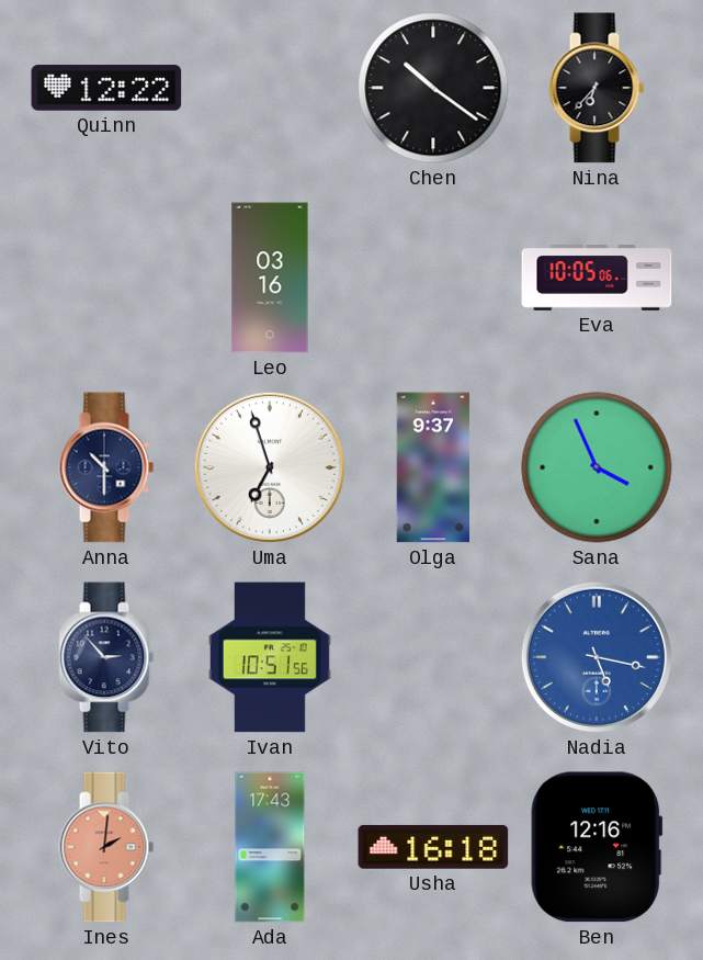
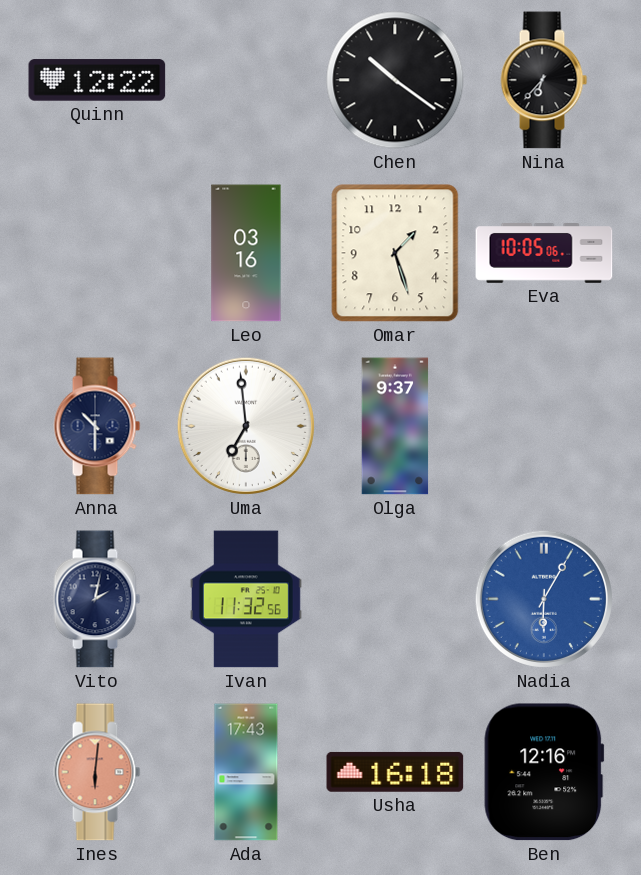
Omar: none -> 1:27
Uma: 6:57 -> 6:59
Sana: 3:56 -> none
Vito: 2:53 -> 2:02
Ivan: 10:51 -> 11:32
Nadia: 5:17 -> 6:05
Ines: 2:01 -> 6:01
